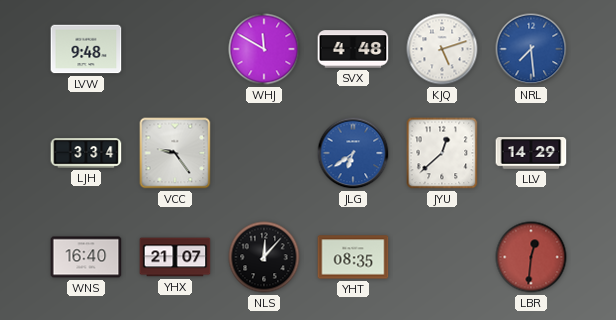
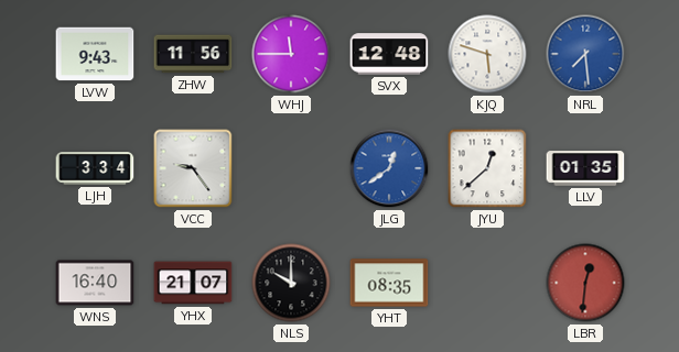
LVW: 9:48 -> 9:43
ZHW: none -> 11:56
WHJ: 11:50 -> 11:45
SVX: 4:48 -> 12:48
KJQ: 5:12 -> 5:48
JLG: 6:39 -> 12:39
LLV: 14:29 -> 01:35
NLS: 12:07 -> 10:00
